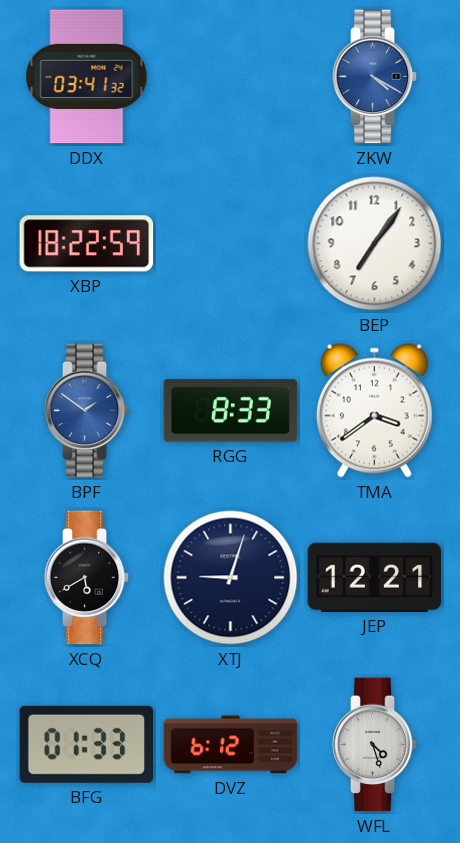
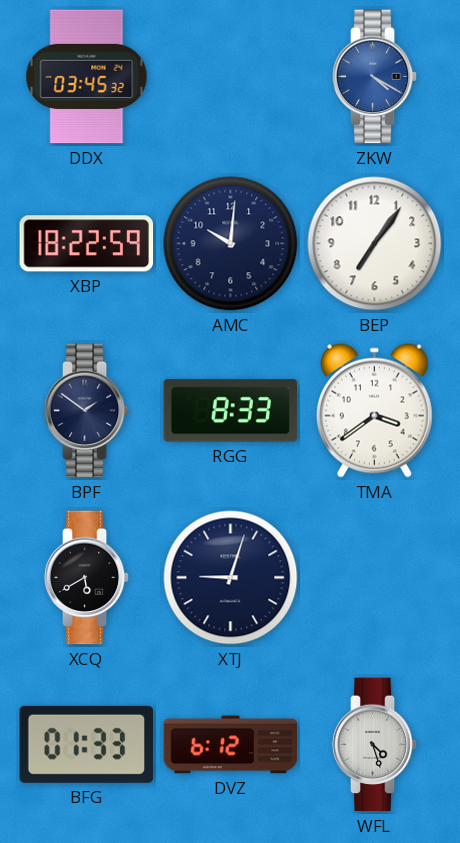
DDX: 03:41 -> 03:45
AMC: none -> 10:01
BPF dial: blue -> navy
JEP: 12:21 -> none
